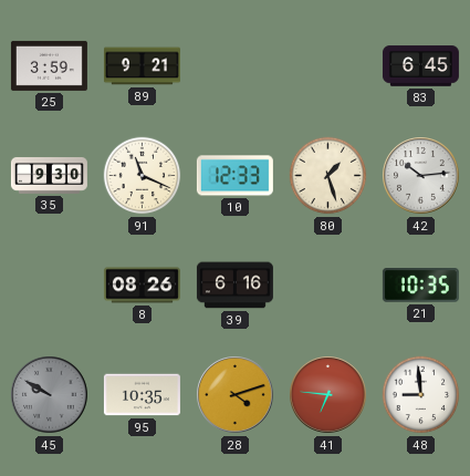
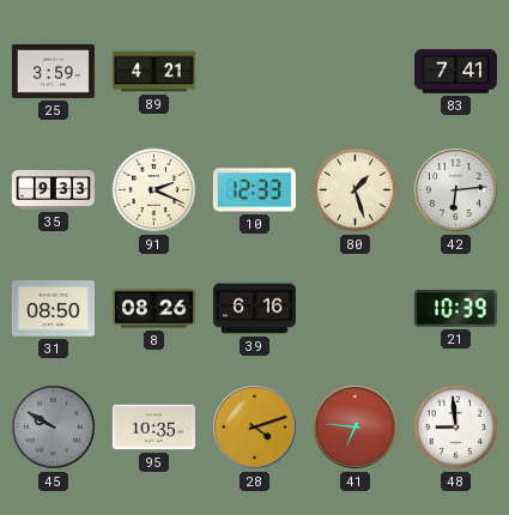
89: 9:21 -> 4:21
83: 6:45 -> 7:41
35: 9:30 -> 9:33
91: 11:19 -> 2:19
42: 10:14 -> 6:14
31: none -> 08:50
21: 10:35 -> 10:39
